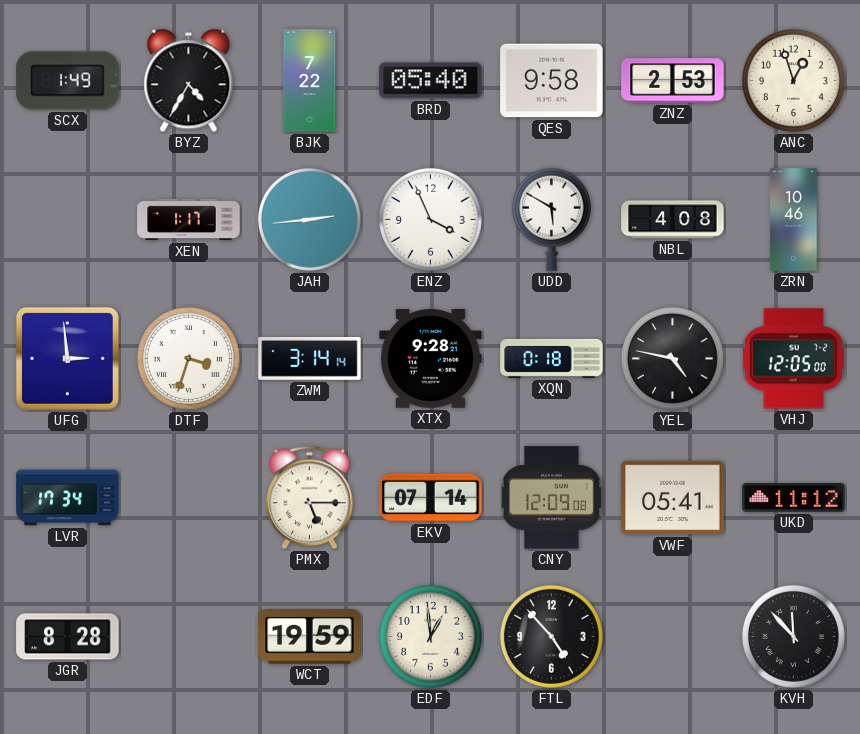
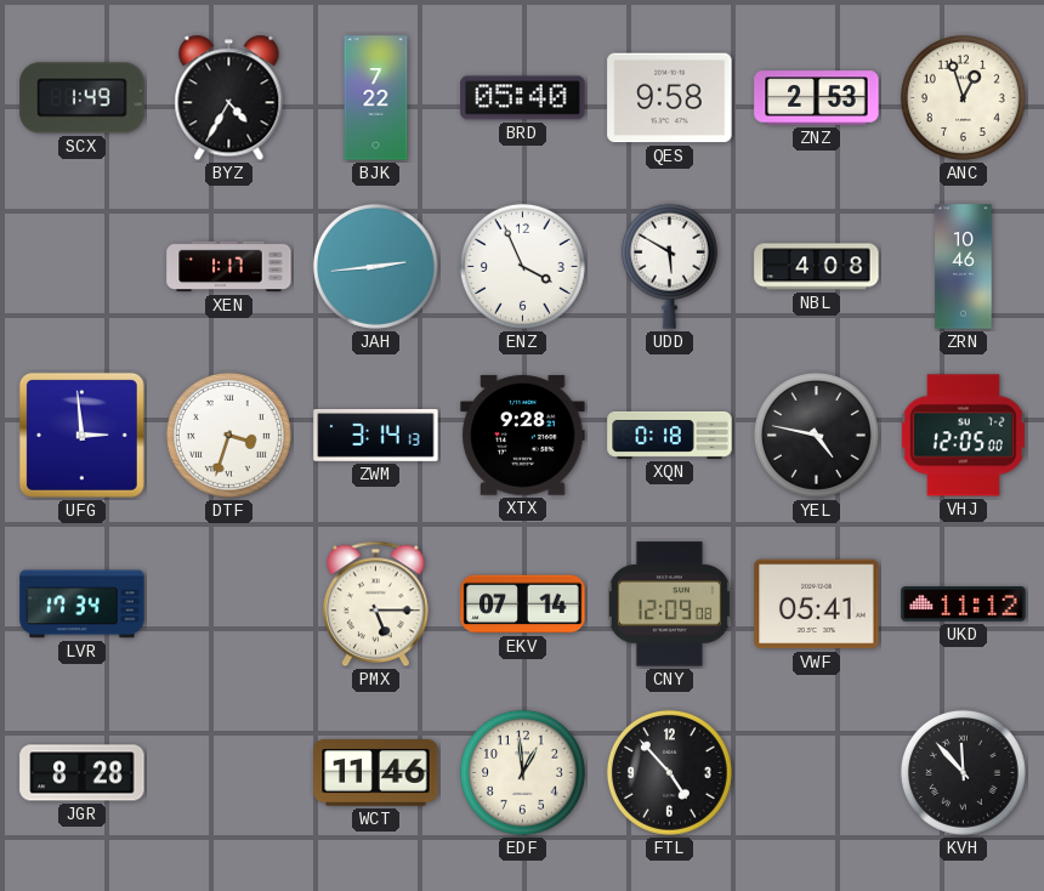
ZWM: 3:14:14 -> 3:14:13
WCT: 19:59 -> 11:46
